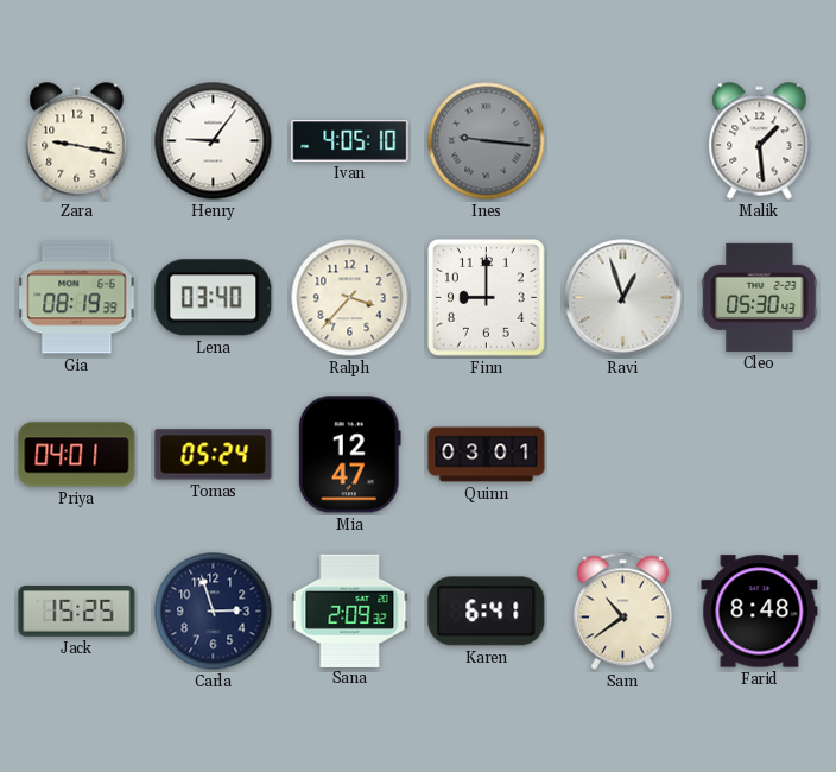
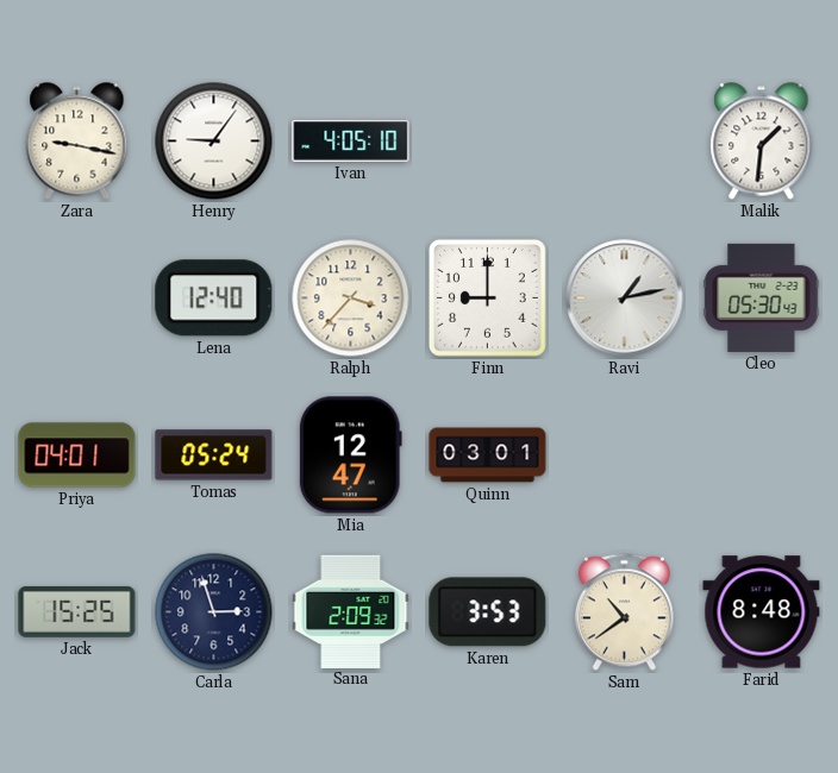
Ines: 9:16 -> none
Malik: 1:29 -> 1:31
Gia: 08:19 -> none
Lena: 03:40 -> 12:40
Ravi: 12:57 -> 1:13
Karen: 6:41 -> 3:53
